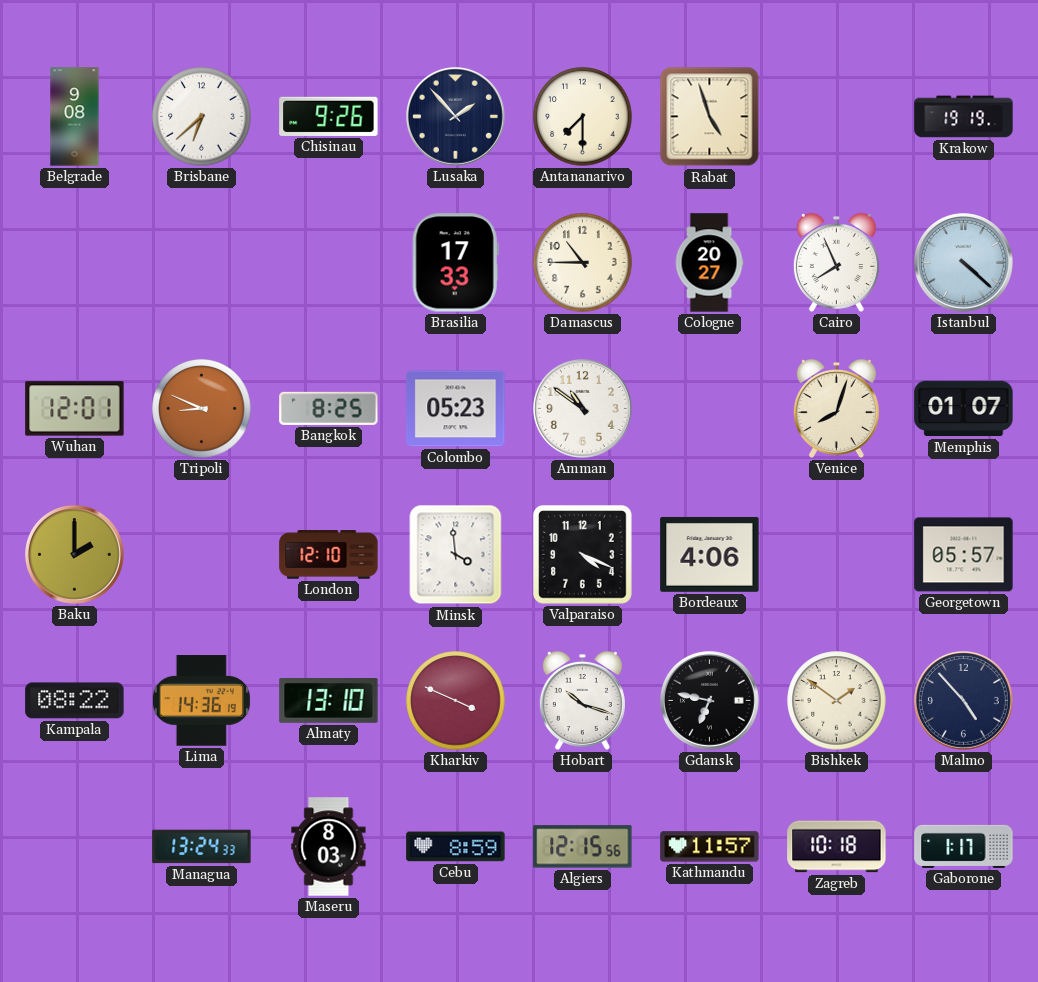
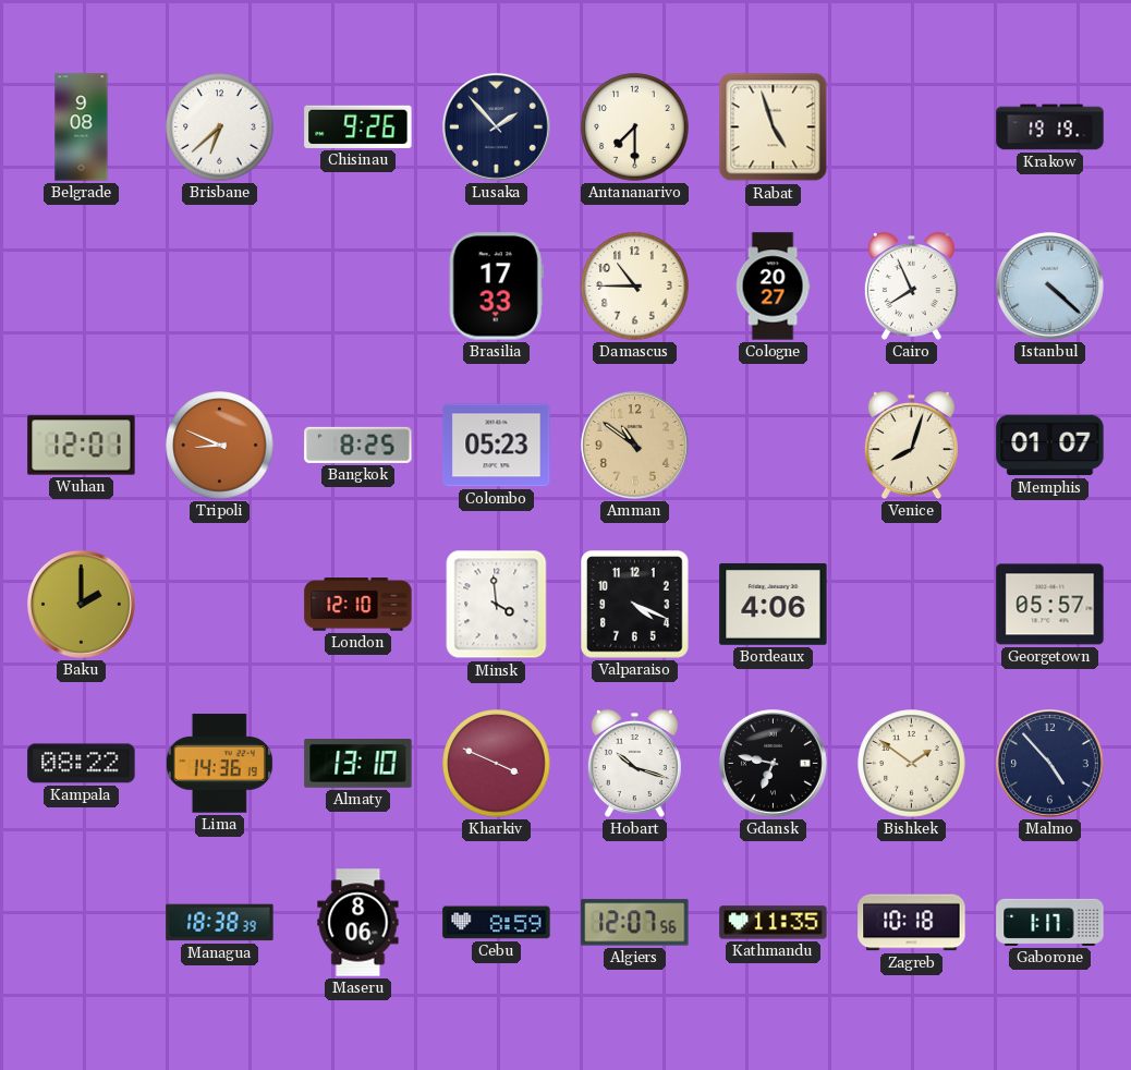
Amman dial: white -> champagne
Managua: 13:24 -> 18:38
Maseru: 8:03 -> 8:06
Algiers: 12:15 -> 12:07
Kathmandu: 11:57 -> 11:35
